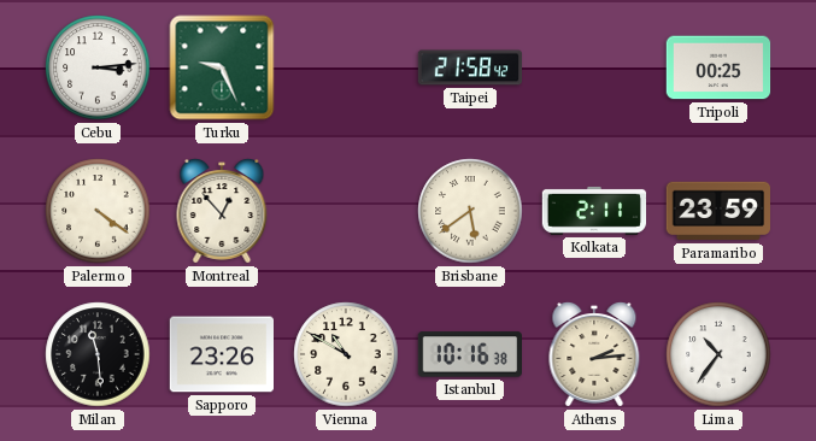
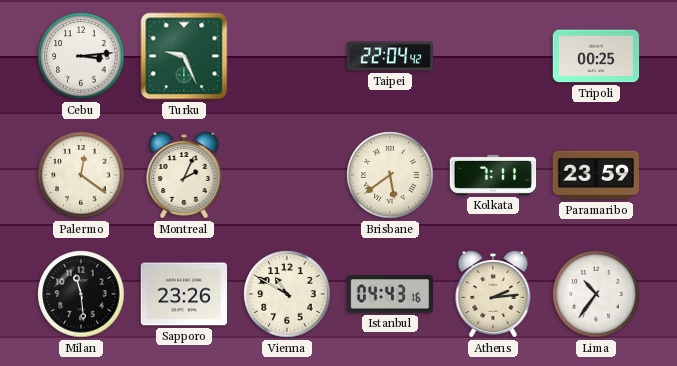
Taipei: 21:58 -> 22:04
Palermo: 4:21 -> 12:21
Montreal: 12:53 -> 2:04
Kolkata: 2:11 -> 7:11
Istanbul: 10:16 -> 04:43
